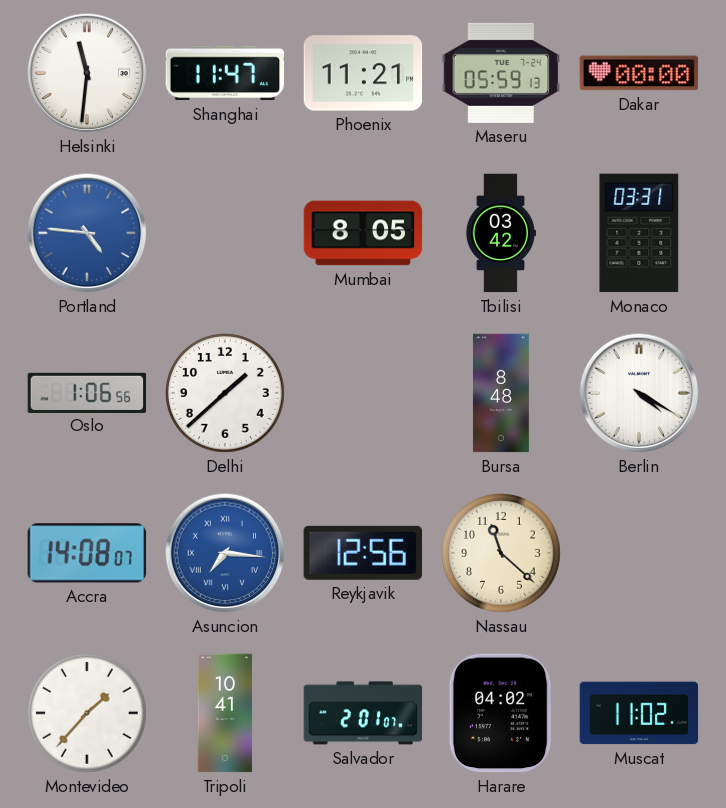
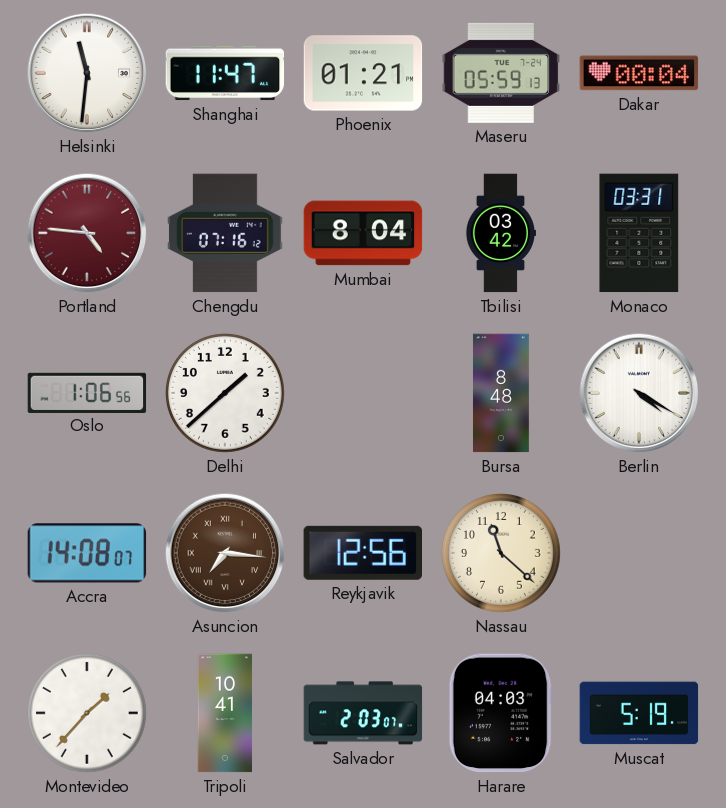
Phoenix: 11:21 -> 01:21
Dakar: 00:00 -> 00:04
Portland dial: blue -> burgundy
Chengdu: none -> 07:16
Mumbai: 8:05 -> 8:04
Asuncion dial: blue -> brown
Salvador: 2:01 -> 2:03
Harare: 04:02 -> 04:03
Muscat: 11:02 -> 5:19
